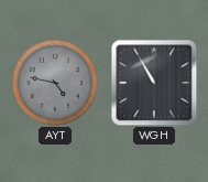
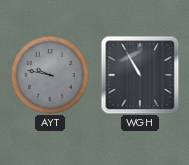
AYT: 4:47 -> 9:47
